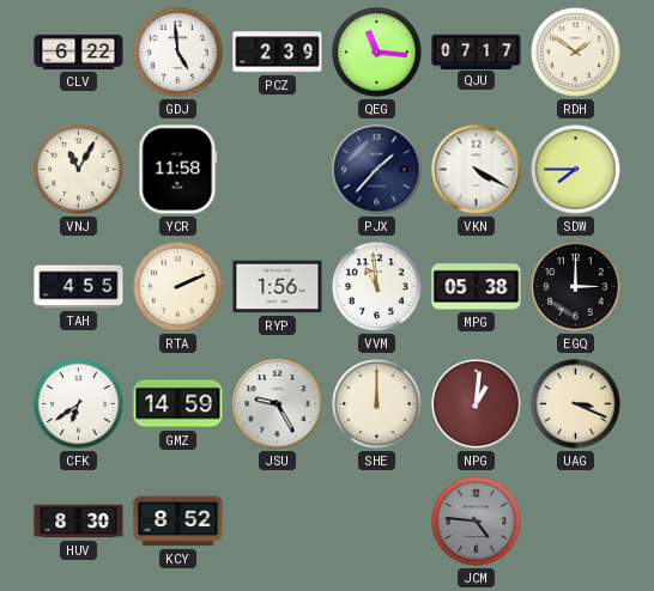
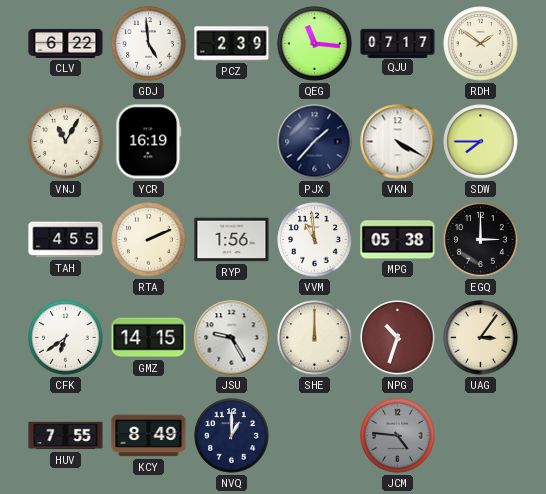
YCR: 11:58 -> 16:19
GMZ: 14:59 -> 14:15
NPG: 1:01 -> 10:33
UAG: 3:19 -> 3:06
HUV: 8:30 -> 7:55
KCY: 8:52 -> 8:49
NVQ: none -> 1:00
